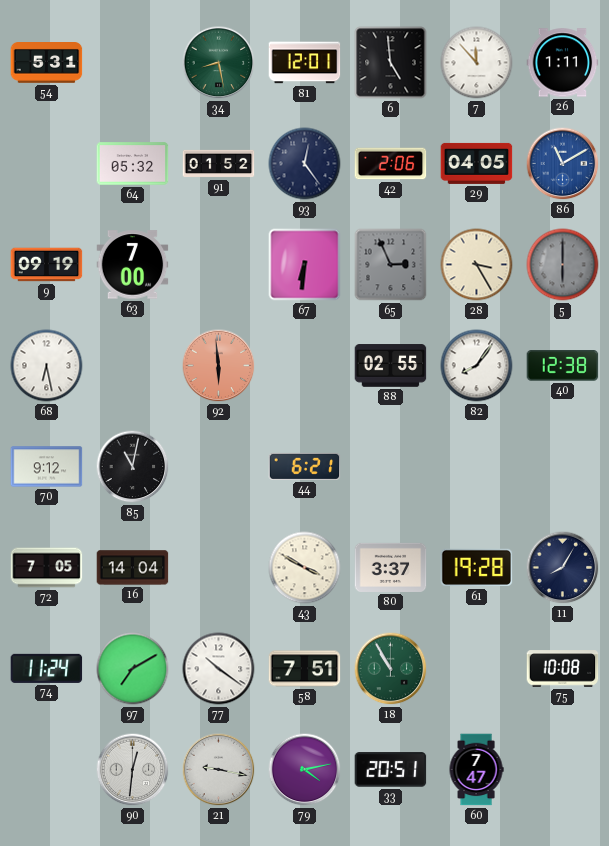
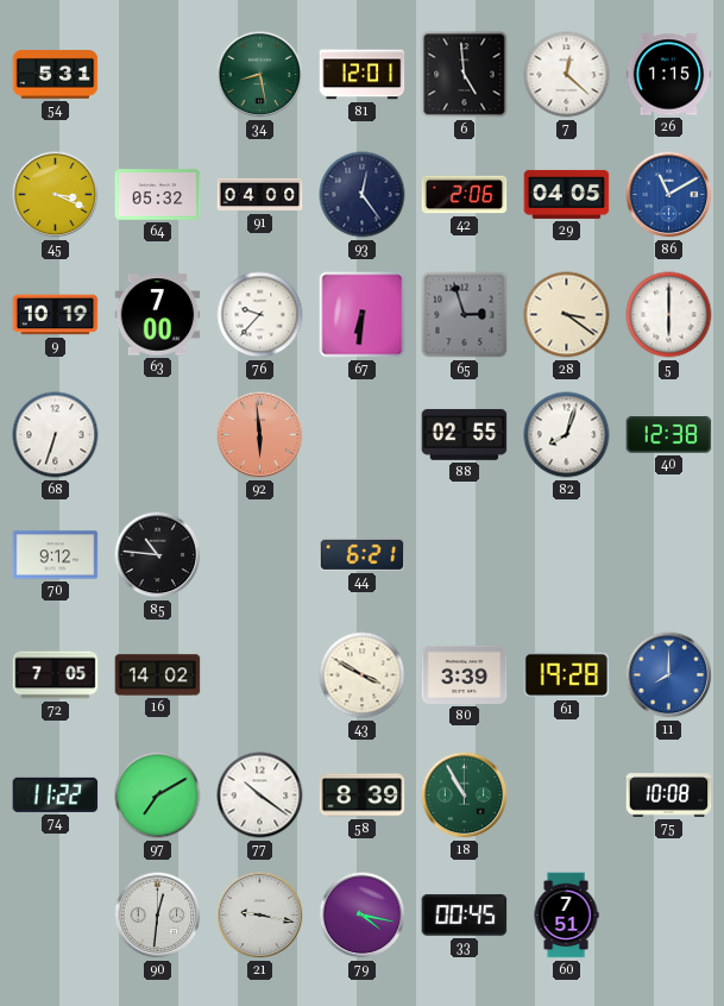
7: 11:53 -> 12:22
26: 1:11 -> 1:15
45: none -> 3:19
91: 01:52 -> 04:00
9: 09:19 -> 10:19
76: none -> 9:37
65: 2:56 -> 2:57
28: 3:25 -> 3:21
5 dial: grey -> white
68: 6:28 -> 6:33
82: 8:06 -> 8:03
85: 11:02 -> 10:46
16: 14:04 -> 14:02
80: 3:37 -> 3:39
11: 8:05 -> 8:00
11 dial: navy -> blue
74: 11:24 -> 11:22
58: 7:51 -> 8:39
79: 4:13 -> 4:17
33: 20:51 -> 00:45
60: 7:47 -> 7:51
